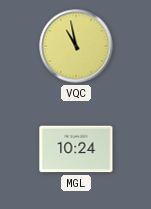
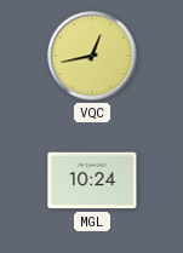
VQC: 10:58 -> 12:43
